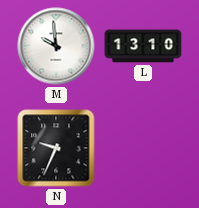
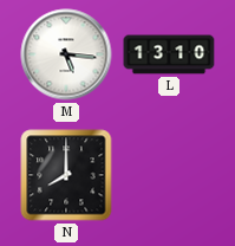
M: 9:59 -> 5:16
N: 9:34 -> 8:00
